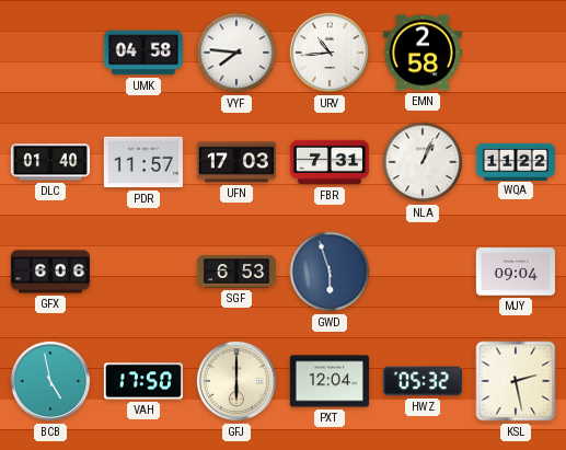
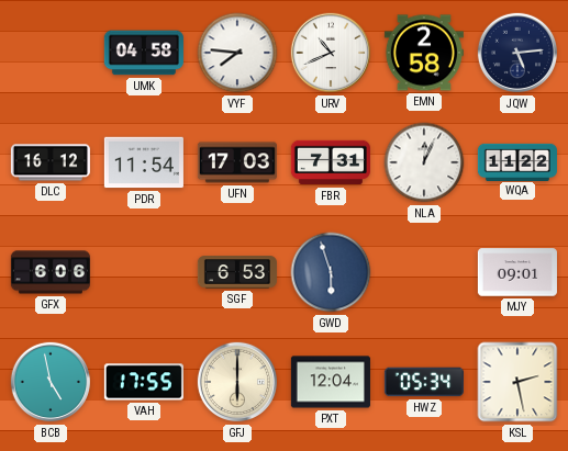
URV: 10:44 -> 10:41
JQW: none -> 5:14
DLC: 01:40 -> 16:12
PDR: 11:57 -> 11:54
NLA: 1:04 -> 12:04
MJY: 09:04 -> 09:01
VAH: 17:50 -> 17:55
HWZ: 05:32 -> 05:34
